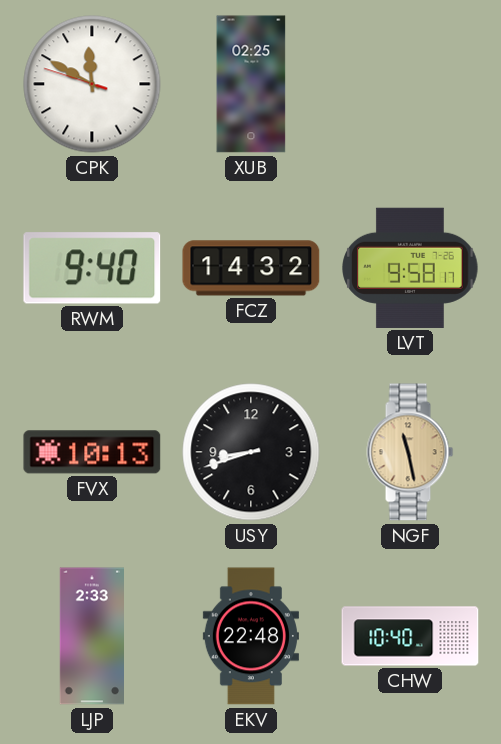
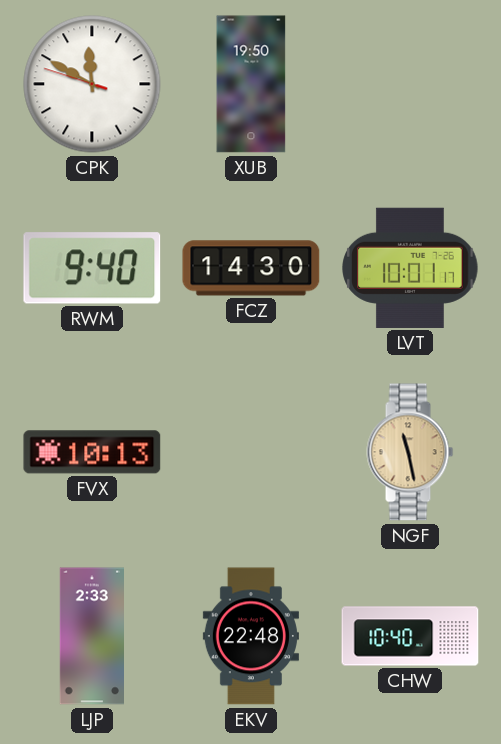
XUB: 02:25 -> 19:50
FCZ: 14:32 -> 14:30
LVT: 9:58 -> 10:01
USY: 8:42 -> none
